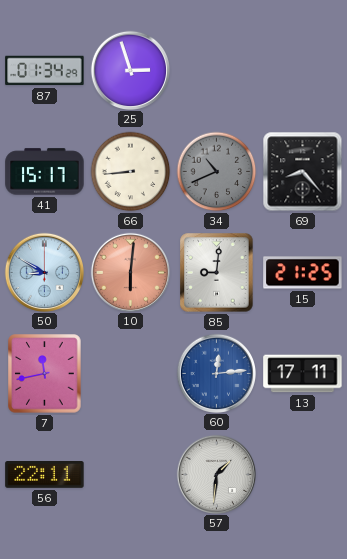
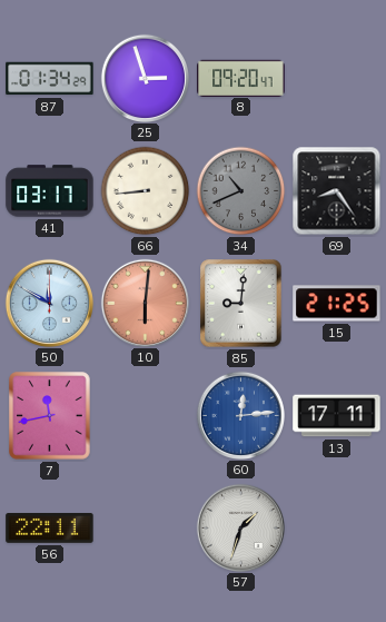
8: none -> 09:20
41: 15:17 -> 03:17
69: 8:23 -> 8:24
50: 8:50 -> 11:50
57: 1:31 -> 1:33
